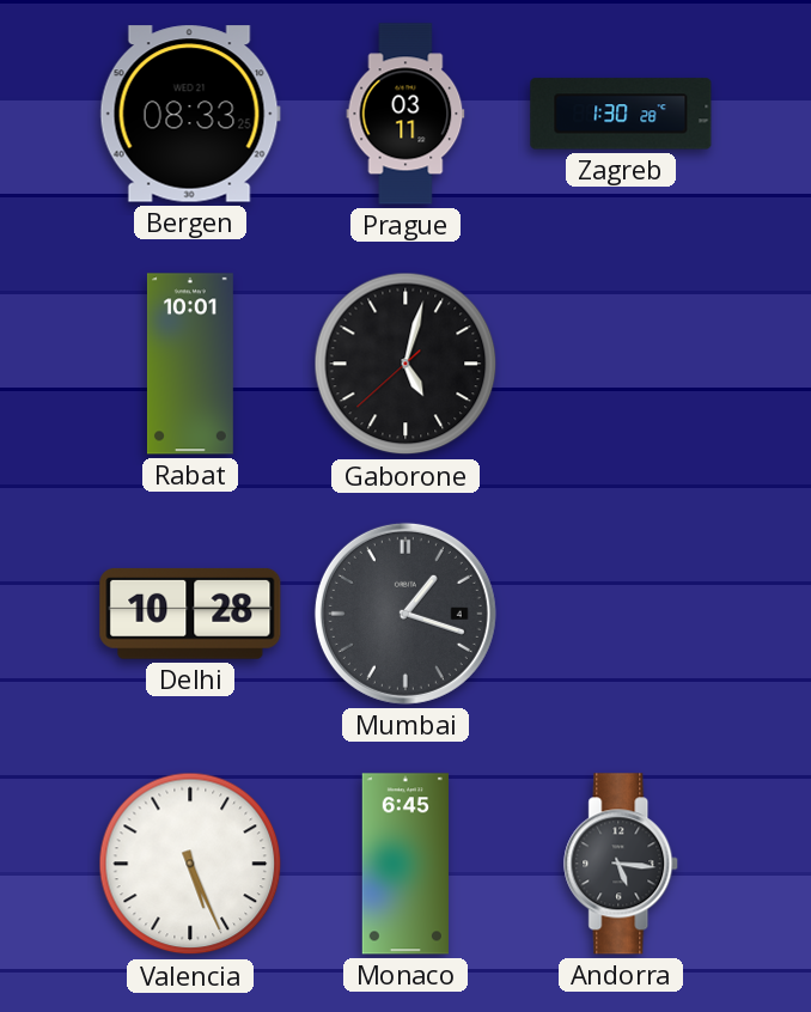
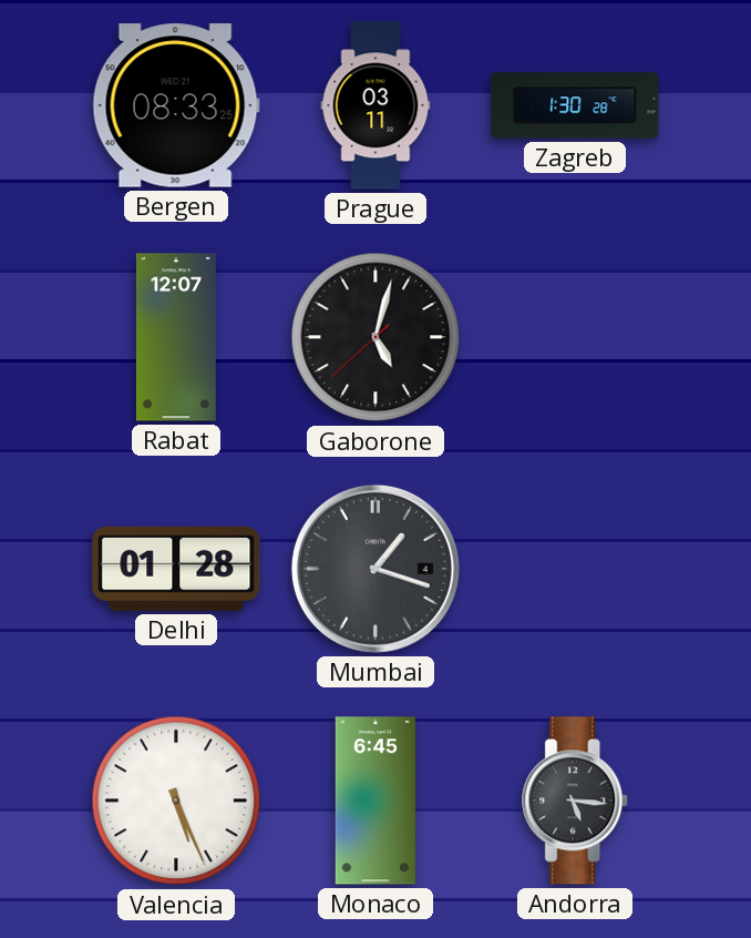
Rabat: 10:01 -> 12:07
Delhi: 10:28 -> 01:28
